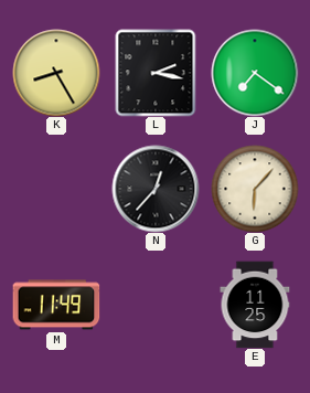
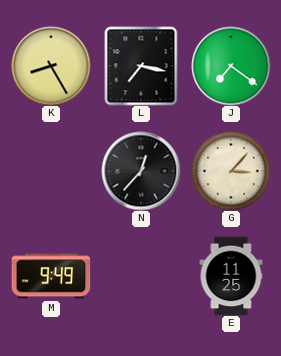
L: 2:17 -> 7:17
G: 6:07 -> 3:07
M: 11:49 -> 9:49
